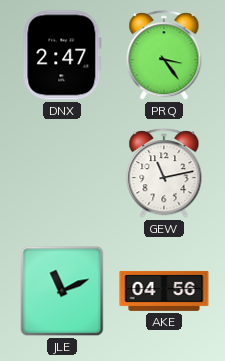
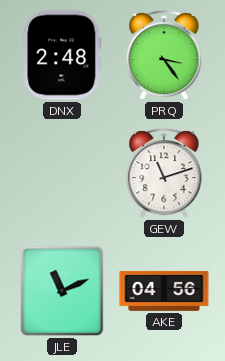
DNX: 2:47 -> 2:48
GEW: 11:13 -> 11:12
